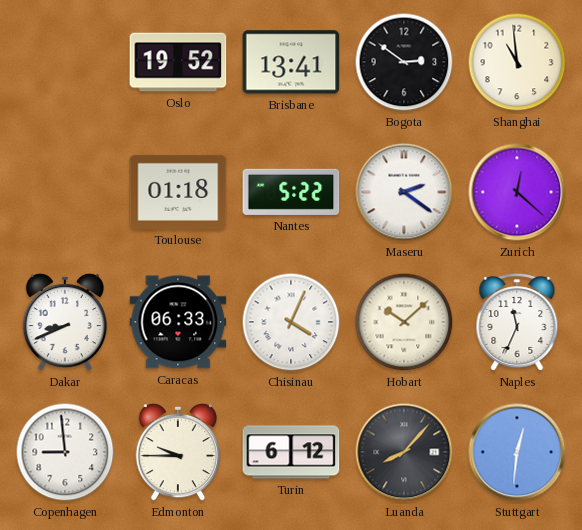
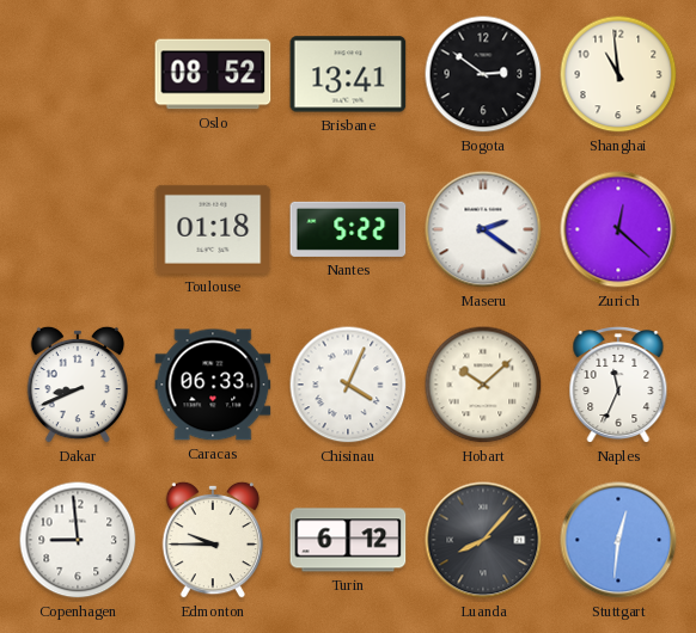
Oslo: 19:52 -> 08:52
